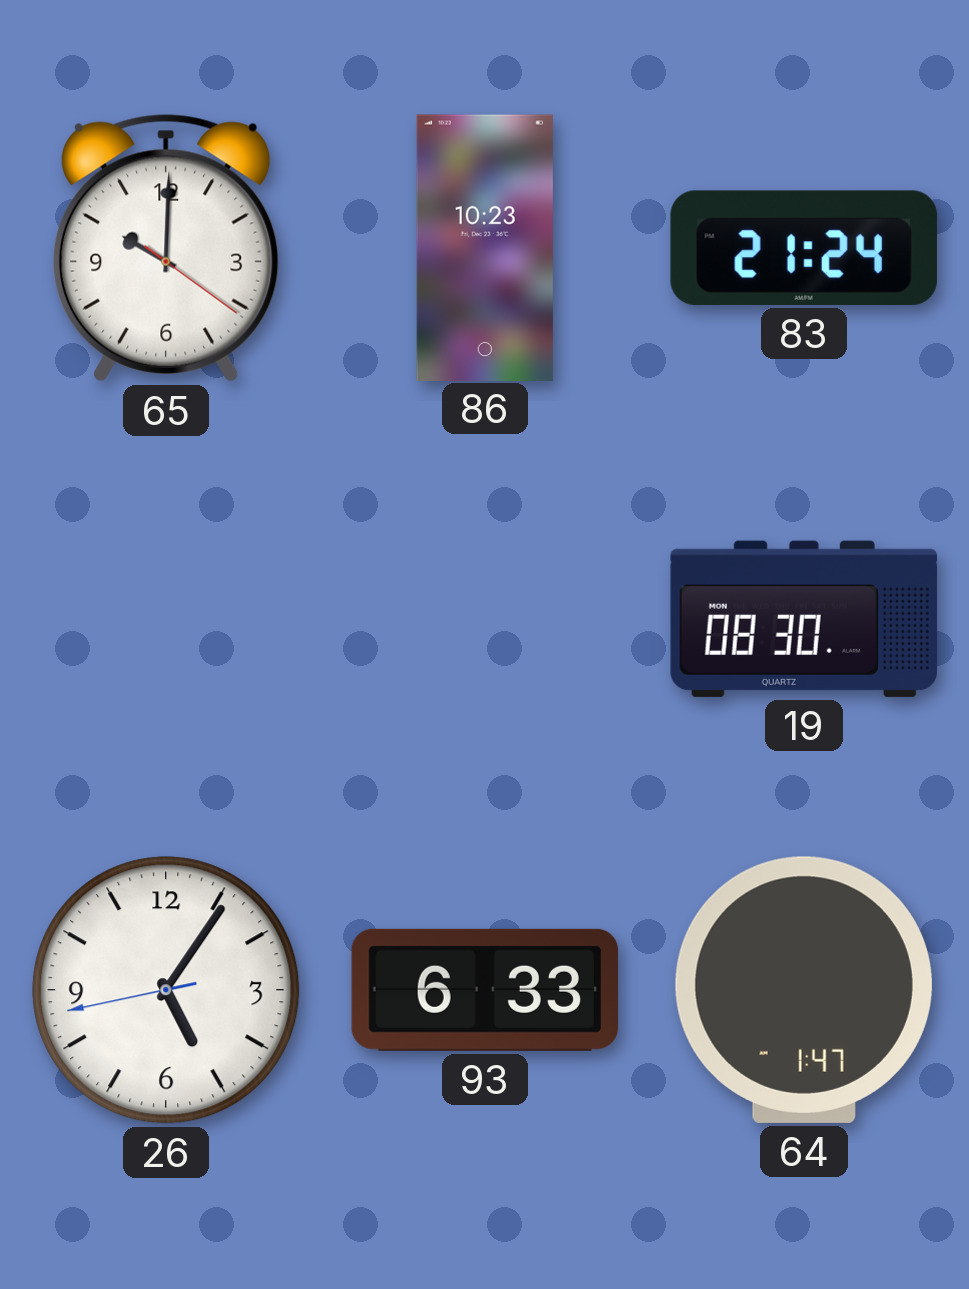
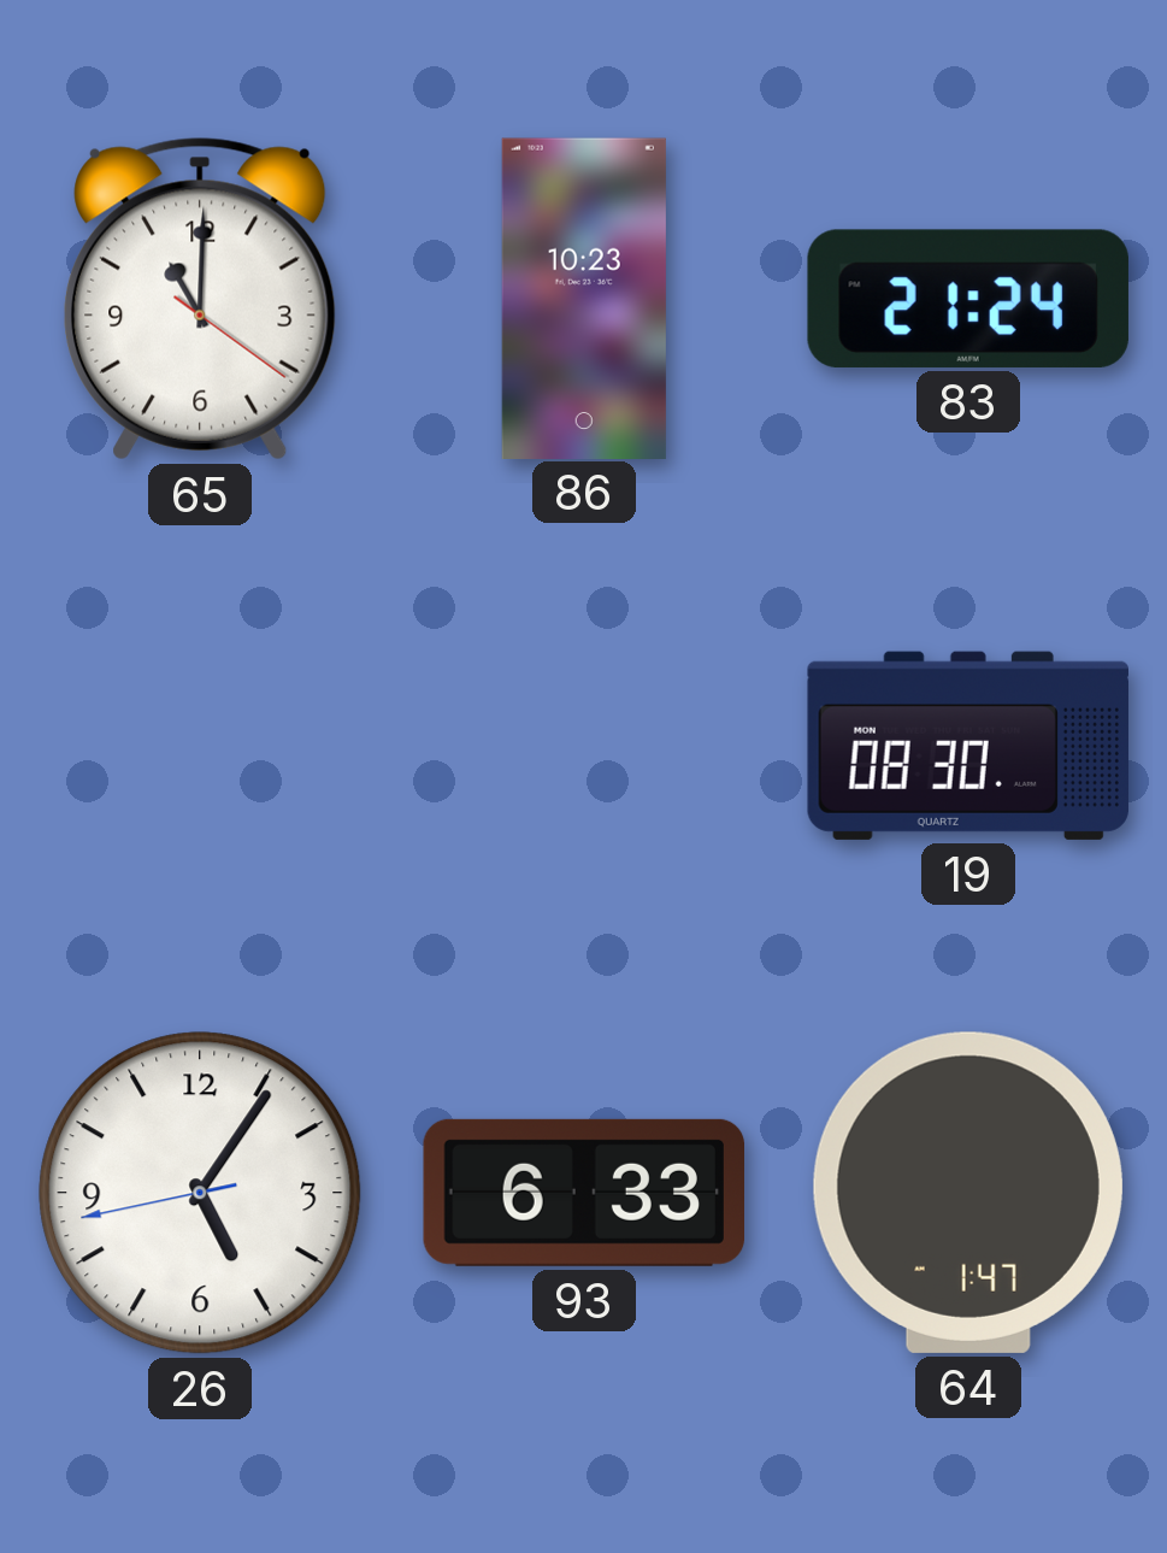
65: 10:00 -> 11:00
